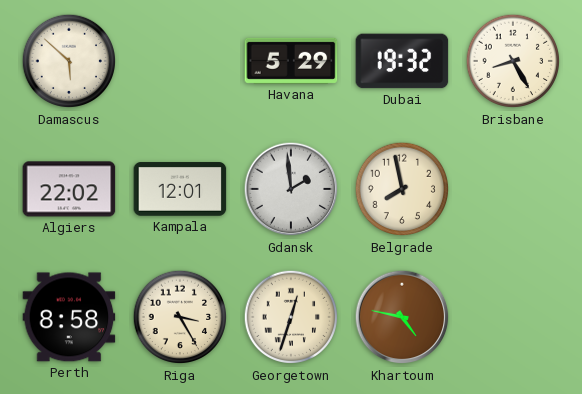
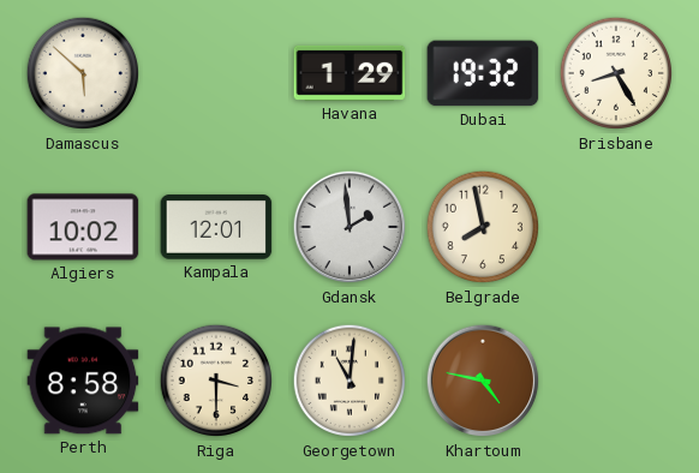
Havana: 5:29 -> 1:29
Algiers: 22:02 -> 10:02
Riga: 3:25 -> 3:30
Georgetown: 12:33 -> 11:01
